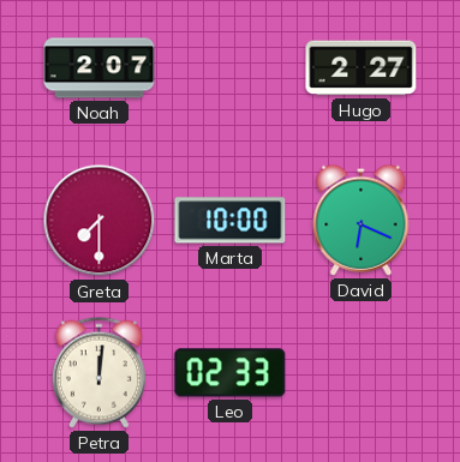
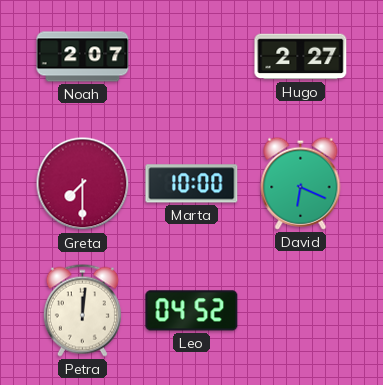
Leo: 02:33 -> 04:52
